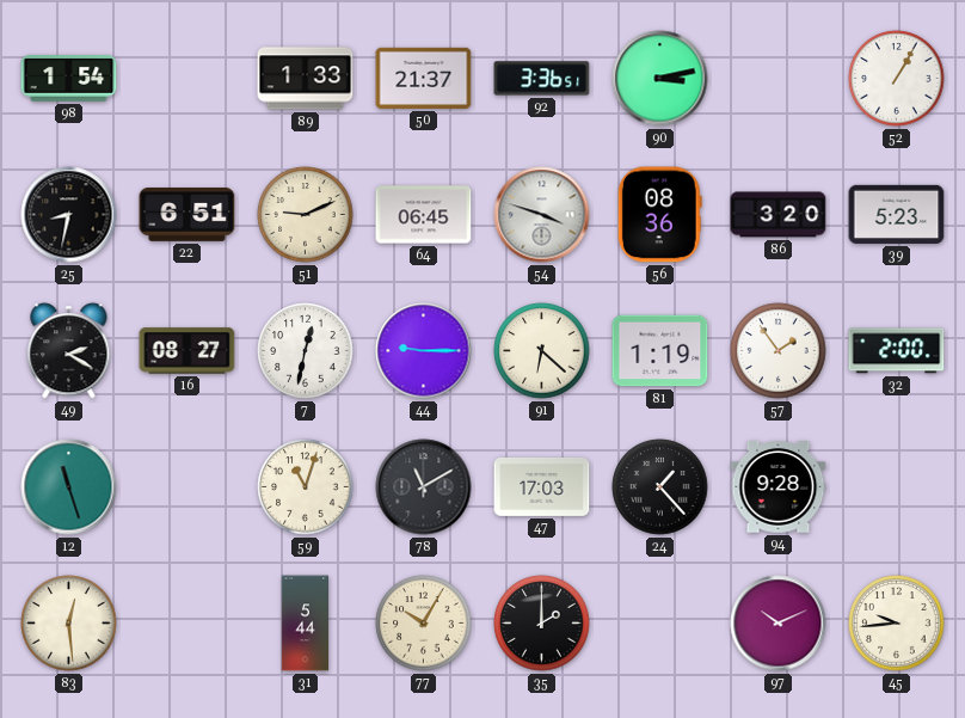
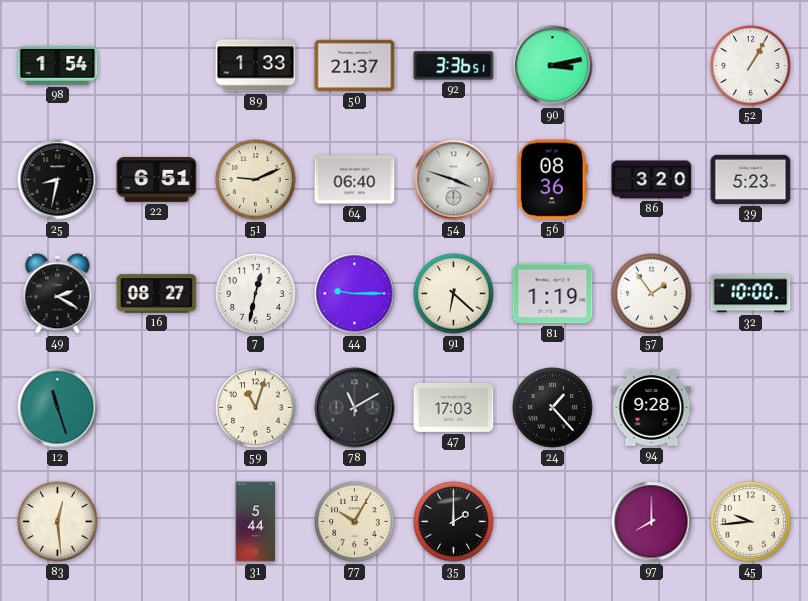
64: 06:45 -> 06:40
32: 2:00 -> 10:00
97: 10:11 -> 8:00
